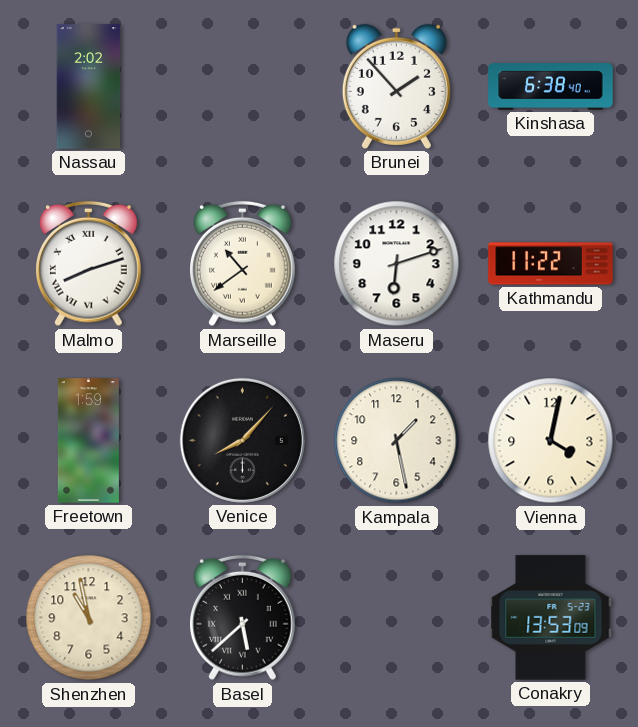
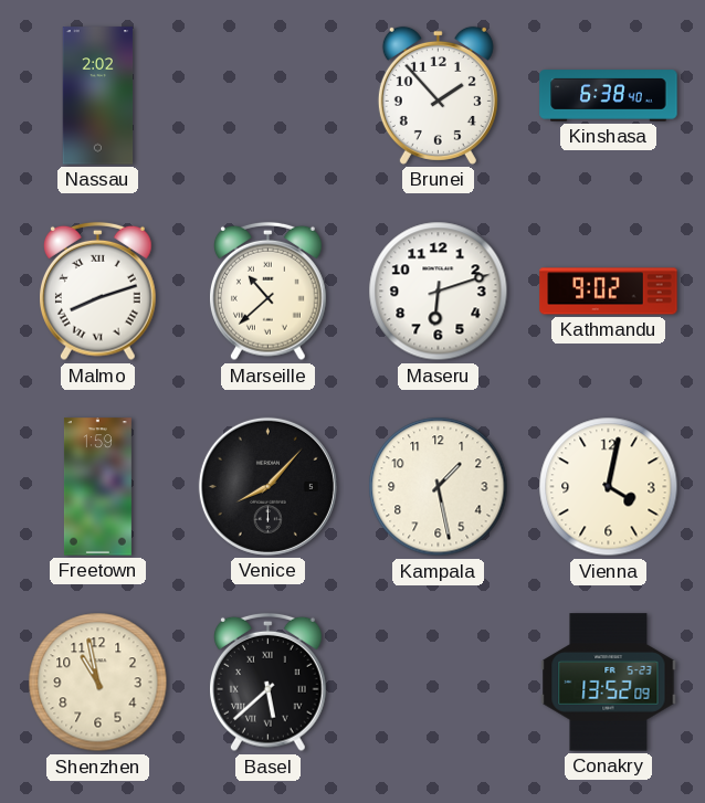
Marseille: 10:39 -> 10:38
Kathmandu: 11:22 -> 9:02
Conakry: 13:53 -> 13:52
